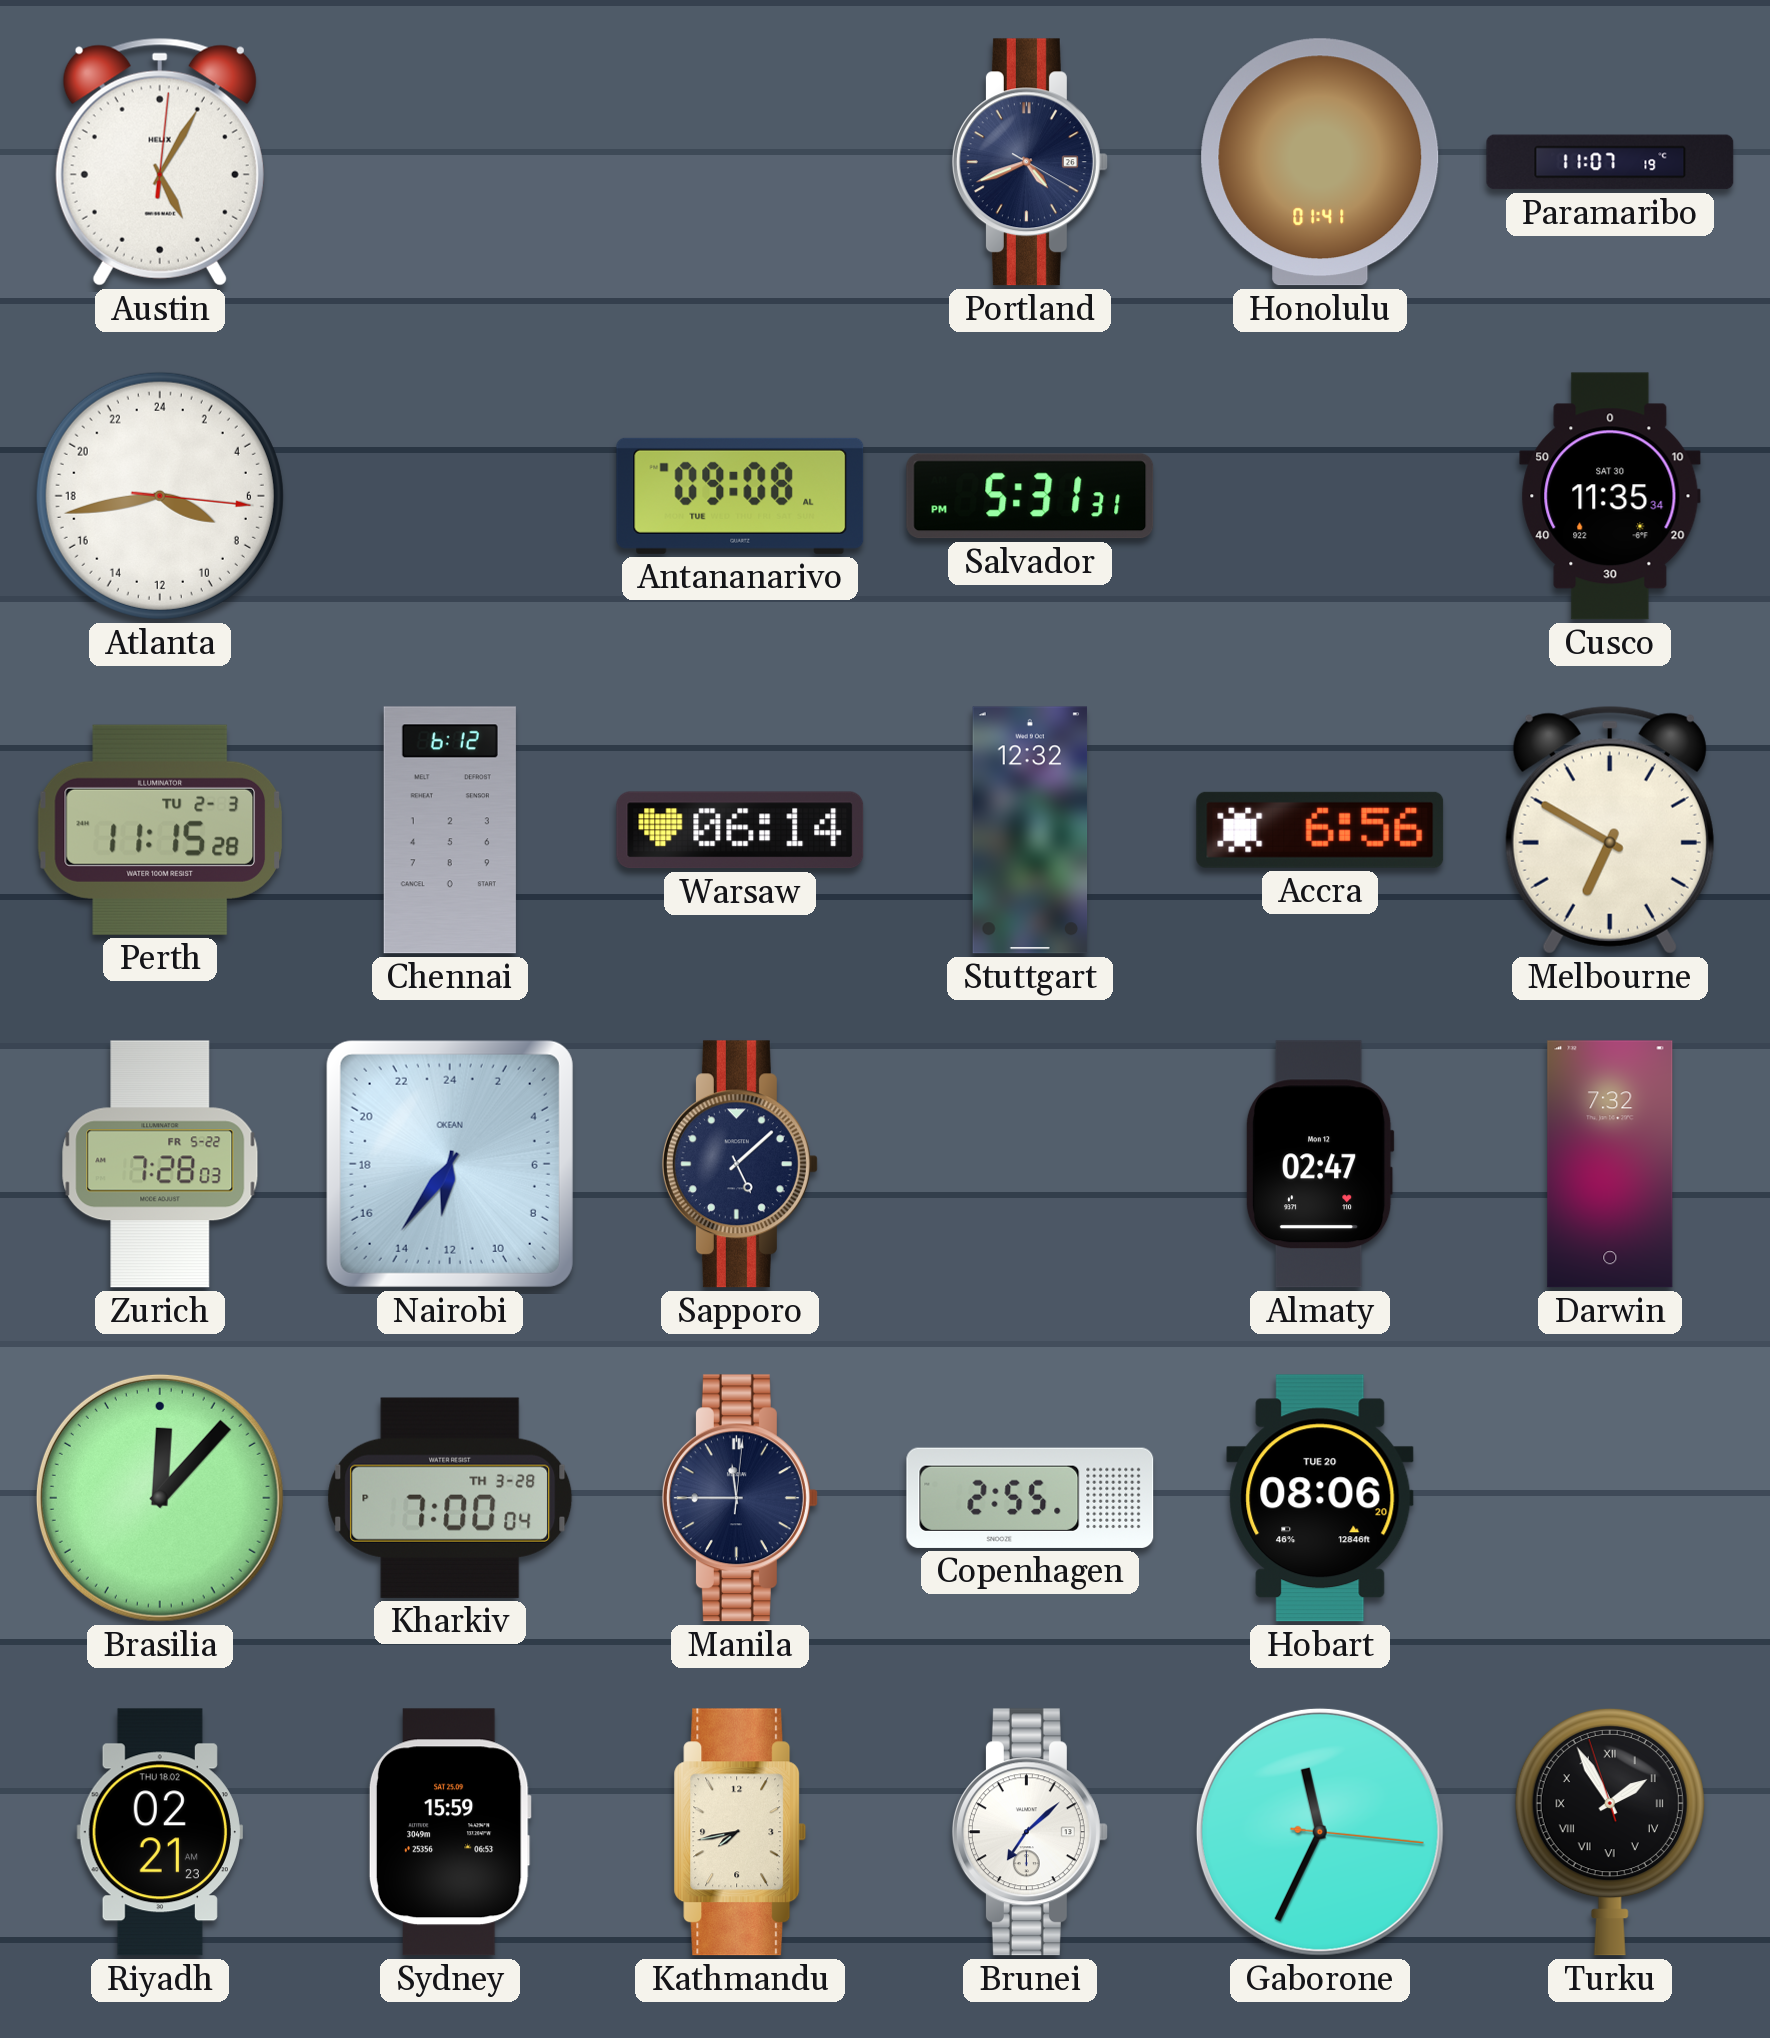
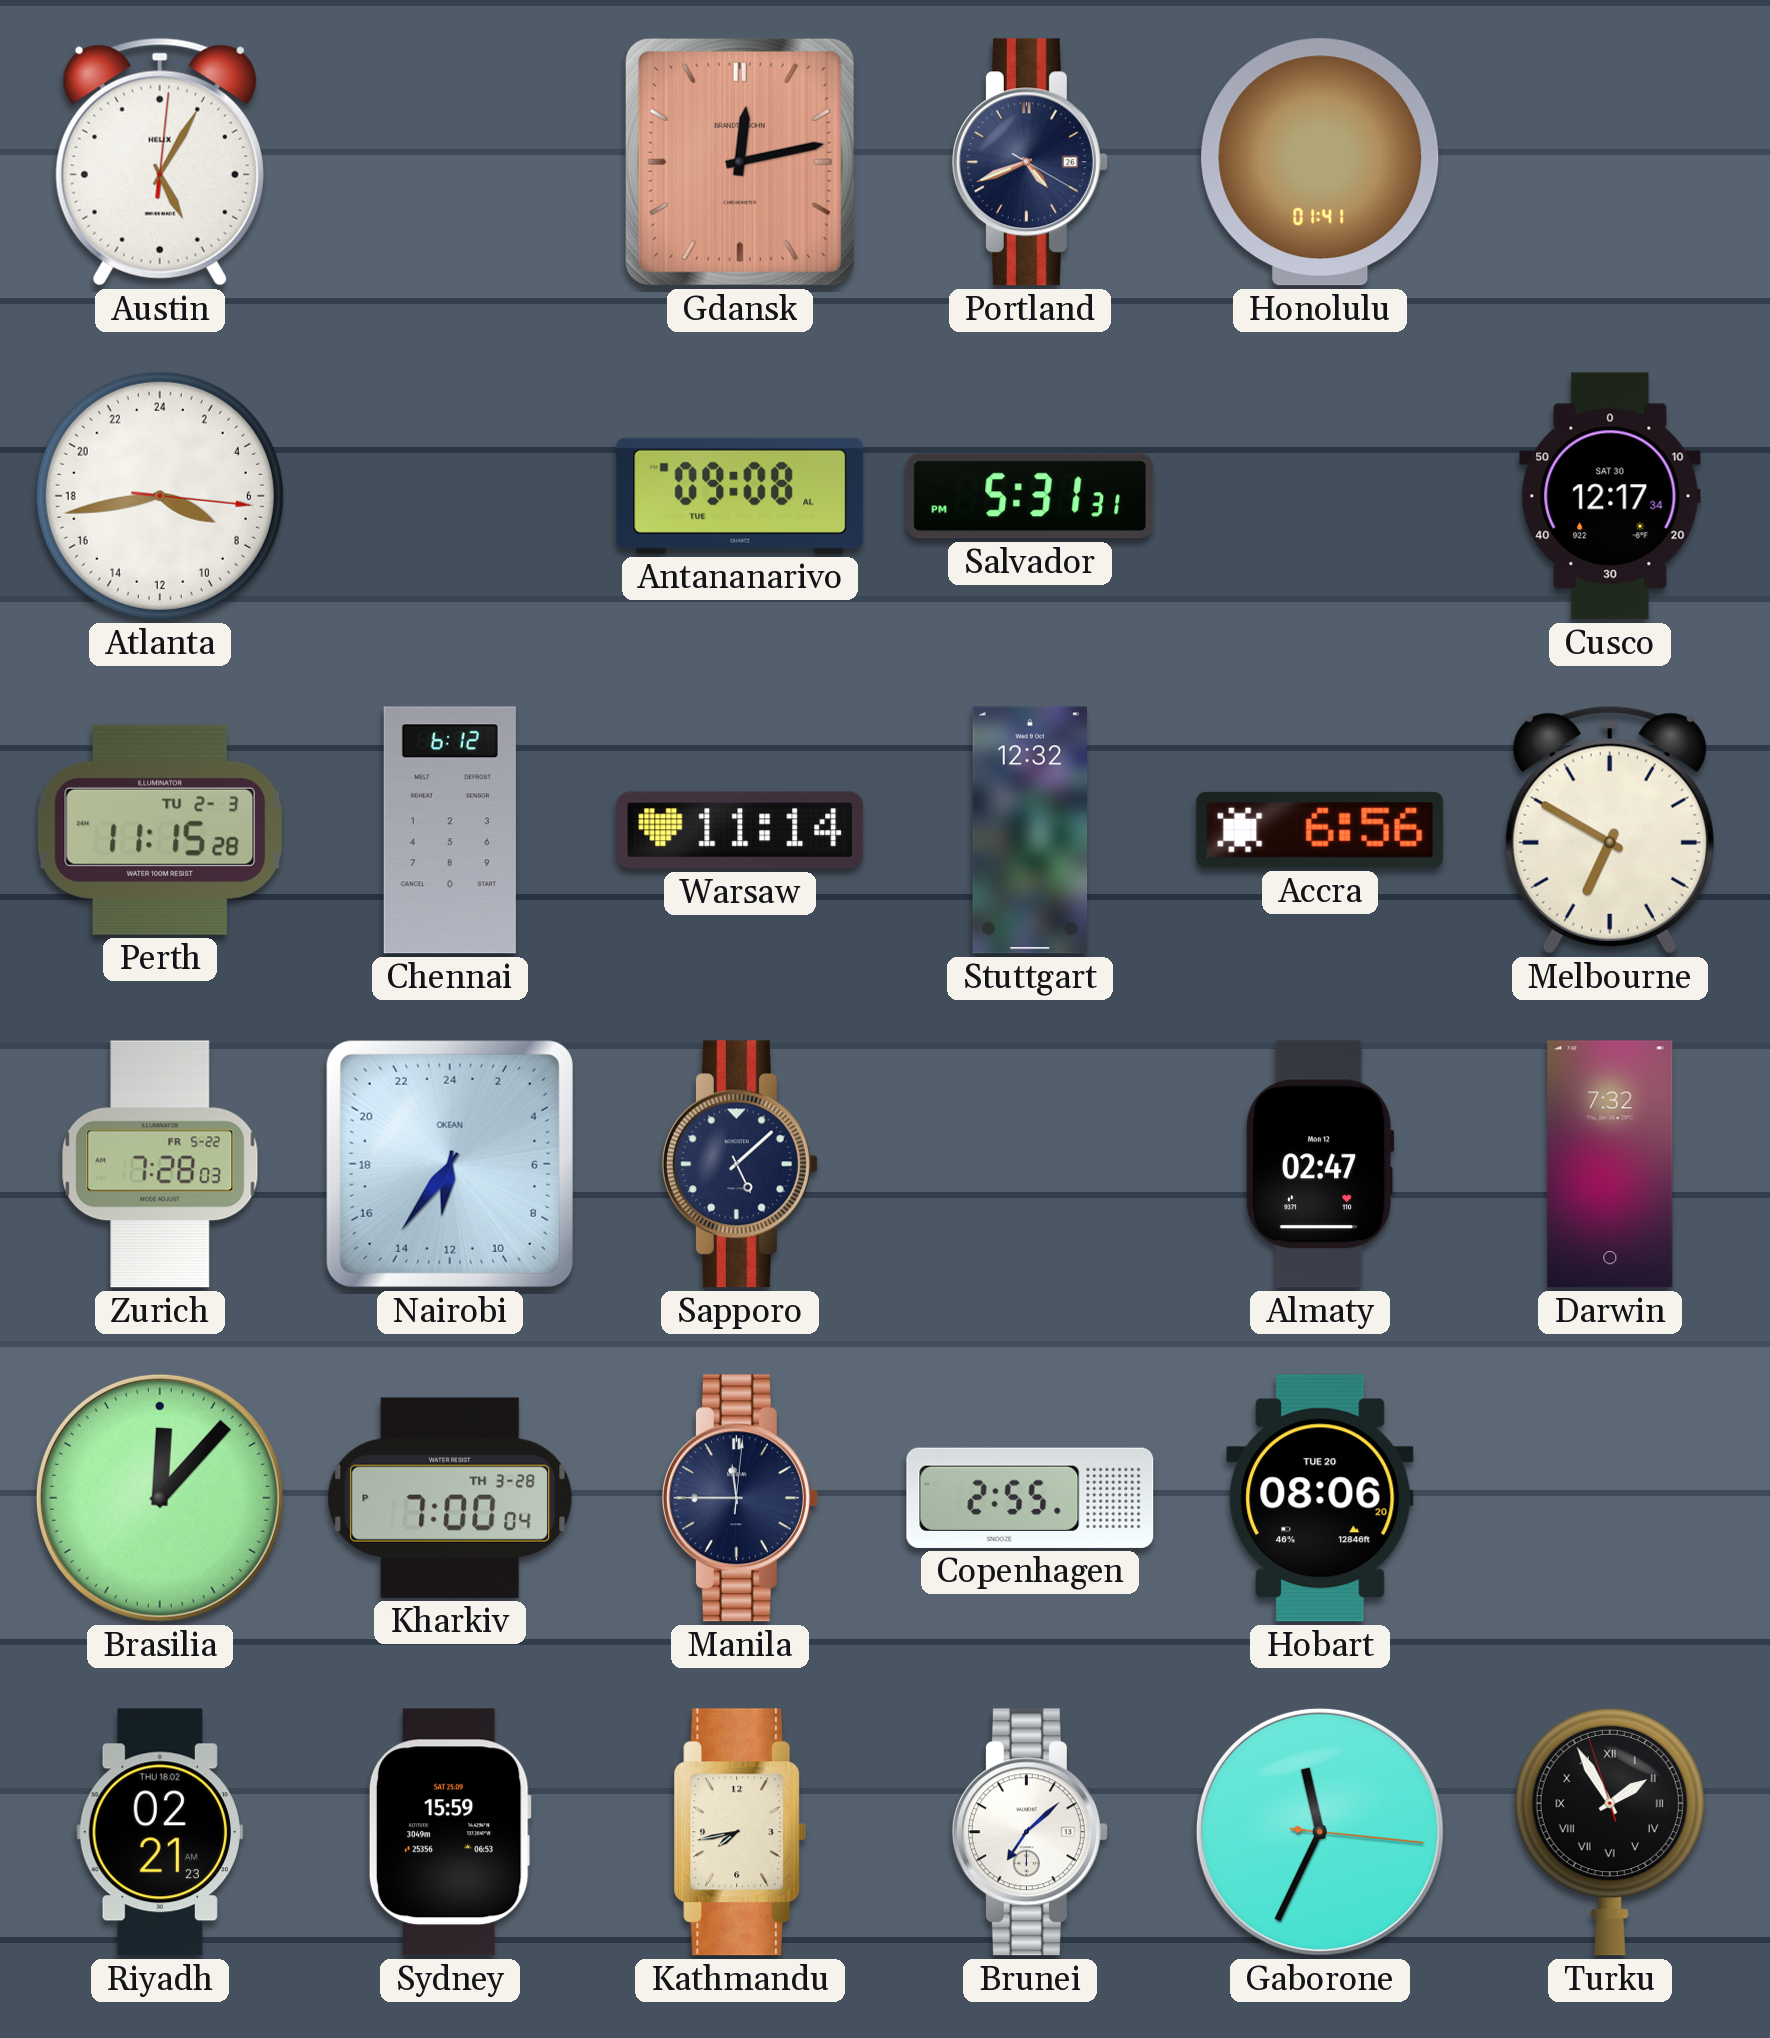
Gdansk: none -> 12:13
Paramaribo: 11:07 -> none
Cusco: 11:35 -> 12:17
Warsaw: 06:14 -> 11:14
